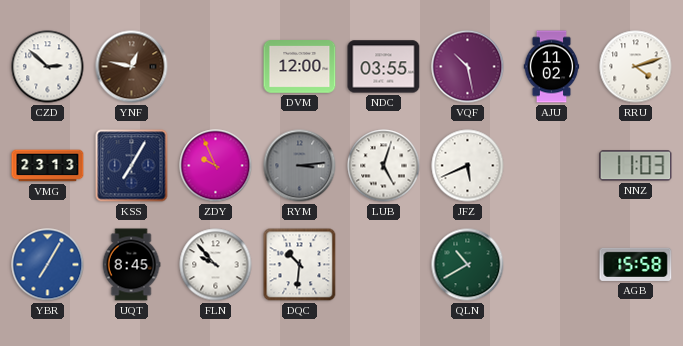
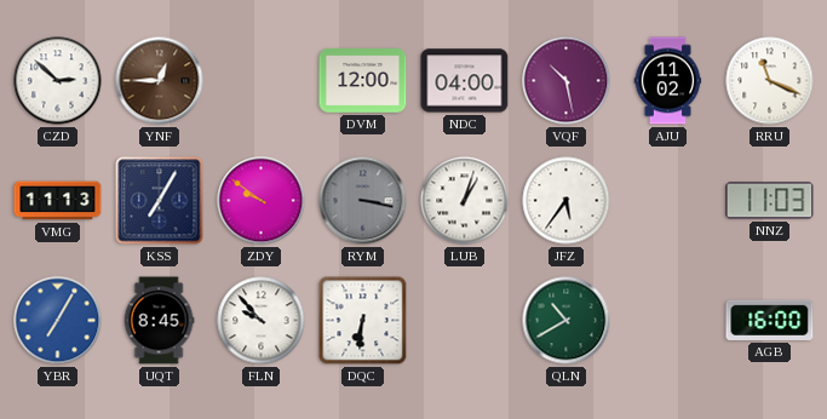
YNF: 12:47 -> 12:45
NDC: 03:55 -> 04:00
RRU: 4:12 -> 11:19
VMG: 23:13 -> 11:13
ZDY: 9:56 -> 9:51
RYM: 3:14 -> 3:17
LUB: 5:03 -> 1:03
JFZ: 5:41 -> 5:36
DQC: 10:31 -> 6:31
AGB: 15:58 -> 16:00
